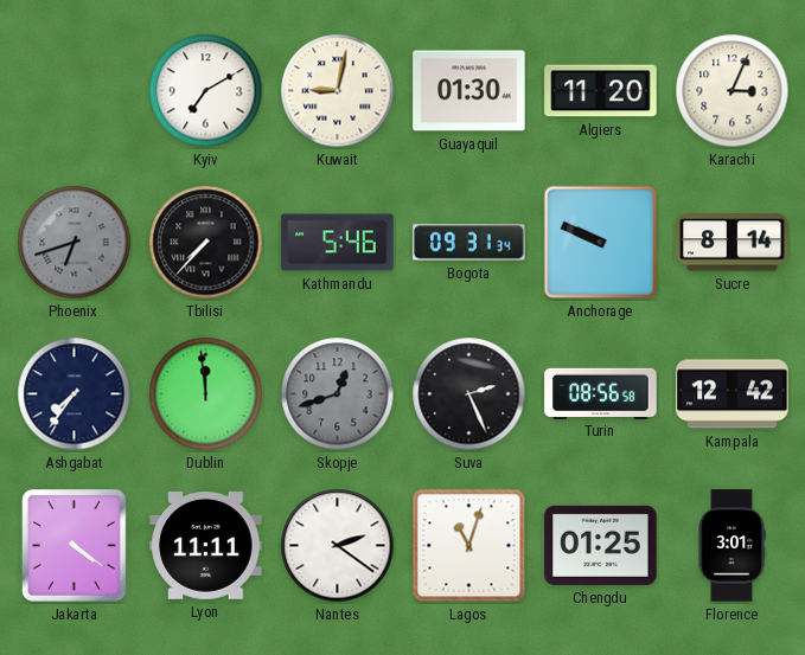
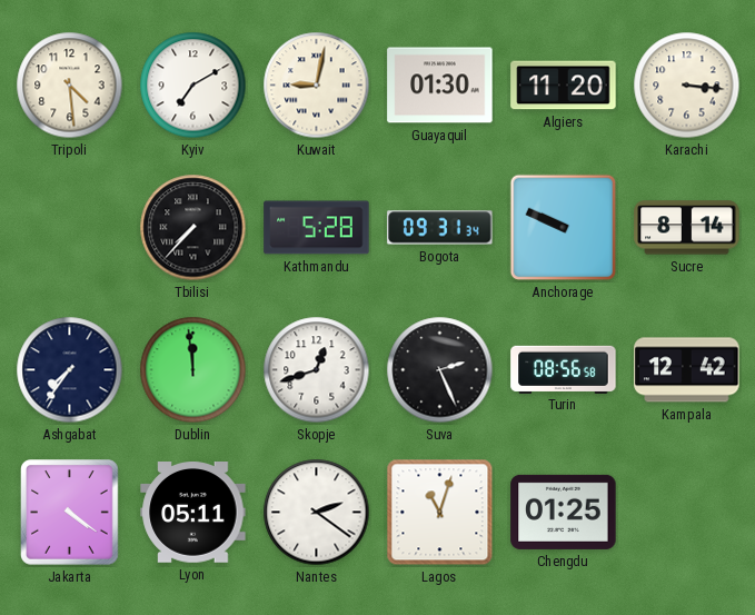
Tripoli: none -> 4:29
Karachi: 3:04 -> 3:16
Phoenix: 6:42 -> none
Kathmandu: 5:46 -> 5:28
Skopje dial: grey -> white
Lyon: 11:11 -> 05:11
Florence: 3:01 -> none
